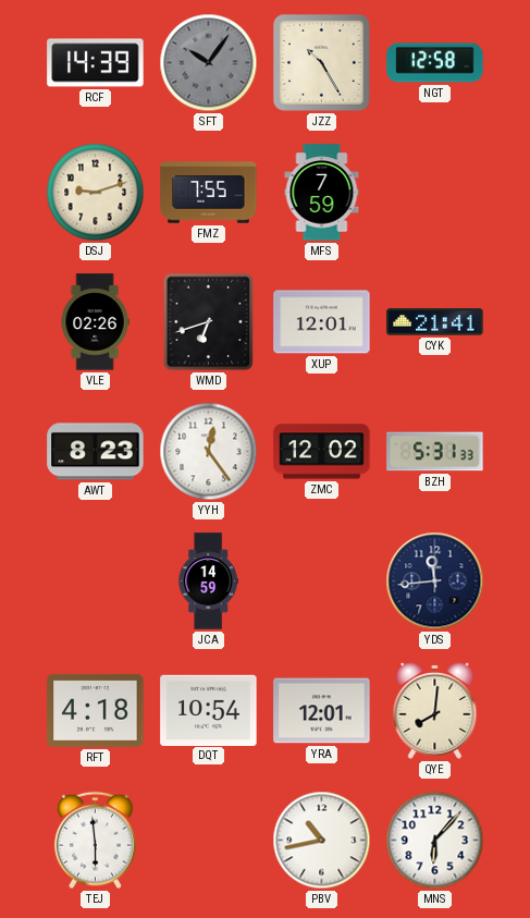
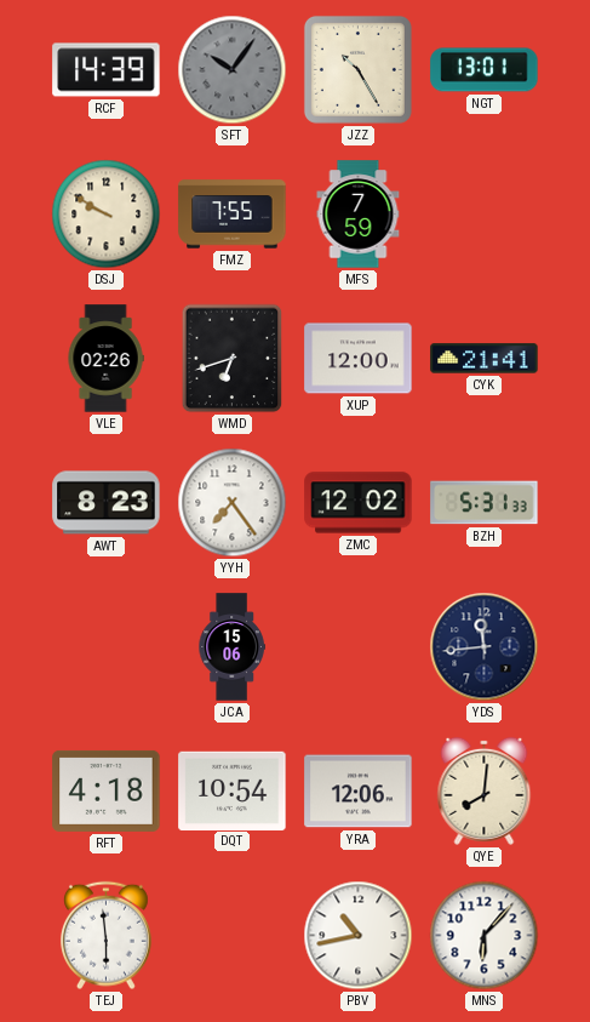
NGT: 12:58 -> 13:01
DSJ: 9:12 -> 9:50
XUP: 12:01 -> 12:00
YYH: 12:24 -> 7:24
JCA: 14:59 -> 15:06
YRA: 12:01 -> 12:06
